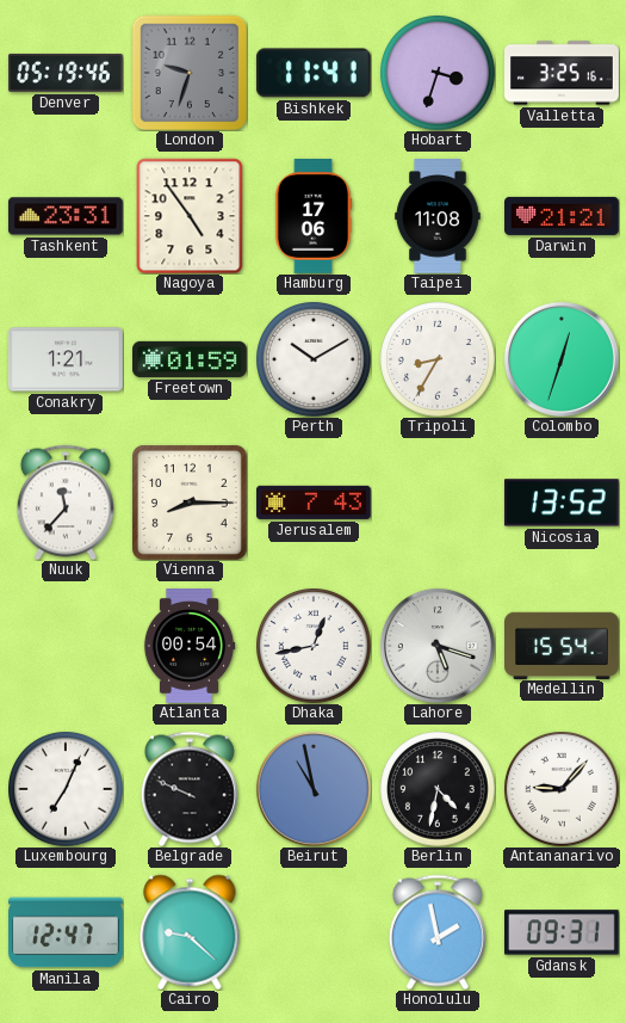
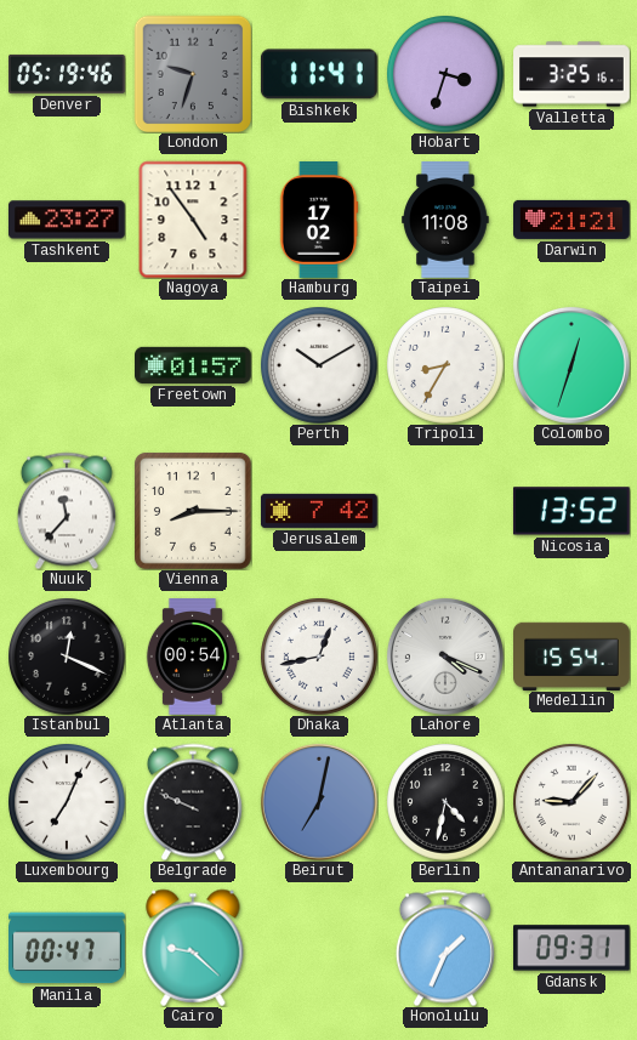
Tashkent: 23:31 -> 23:27
Hamburg: 17:06 -> 17:02
Conakry: 1:21 -> none
Freetown: 01:59 -> 01:57
Jerusalem: 7:43 -> 7:42
Istanbul: none -> 12:19
Lahore: 5:18 -> 4:19
Beirut: 10:58 -> 7:02
Manila: 12:47 -> 00:47
Honolulu: 1:58 -> 1:34
